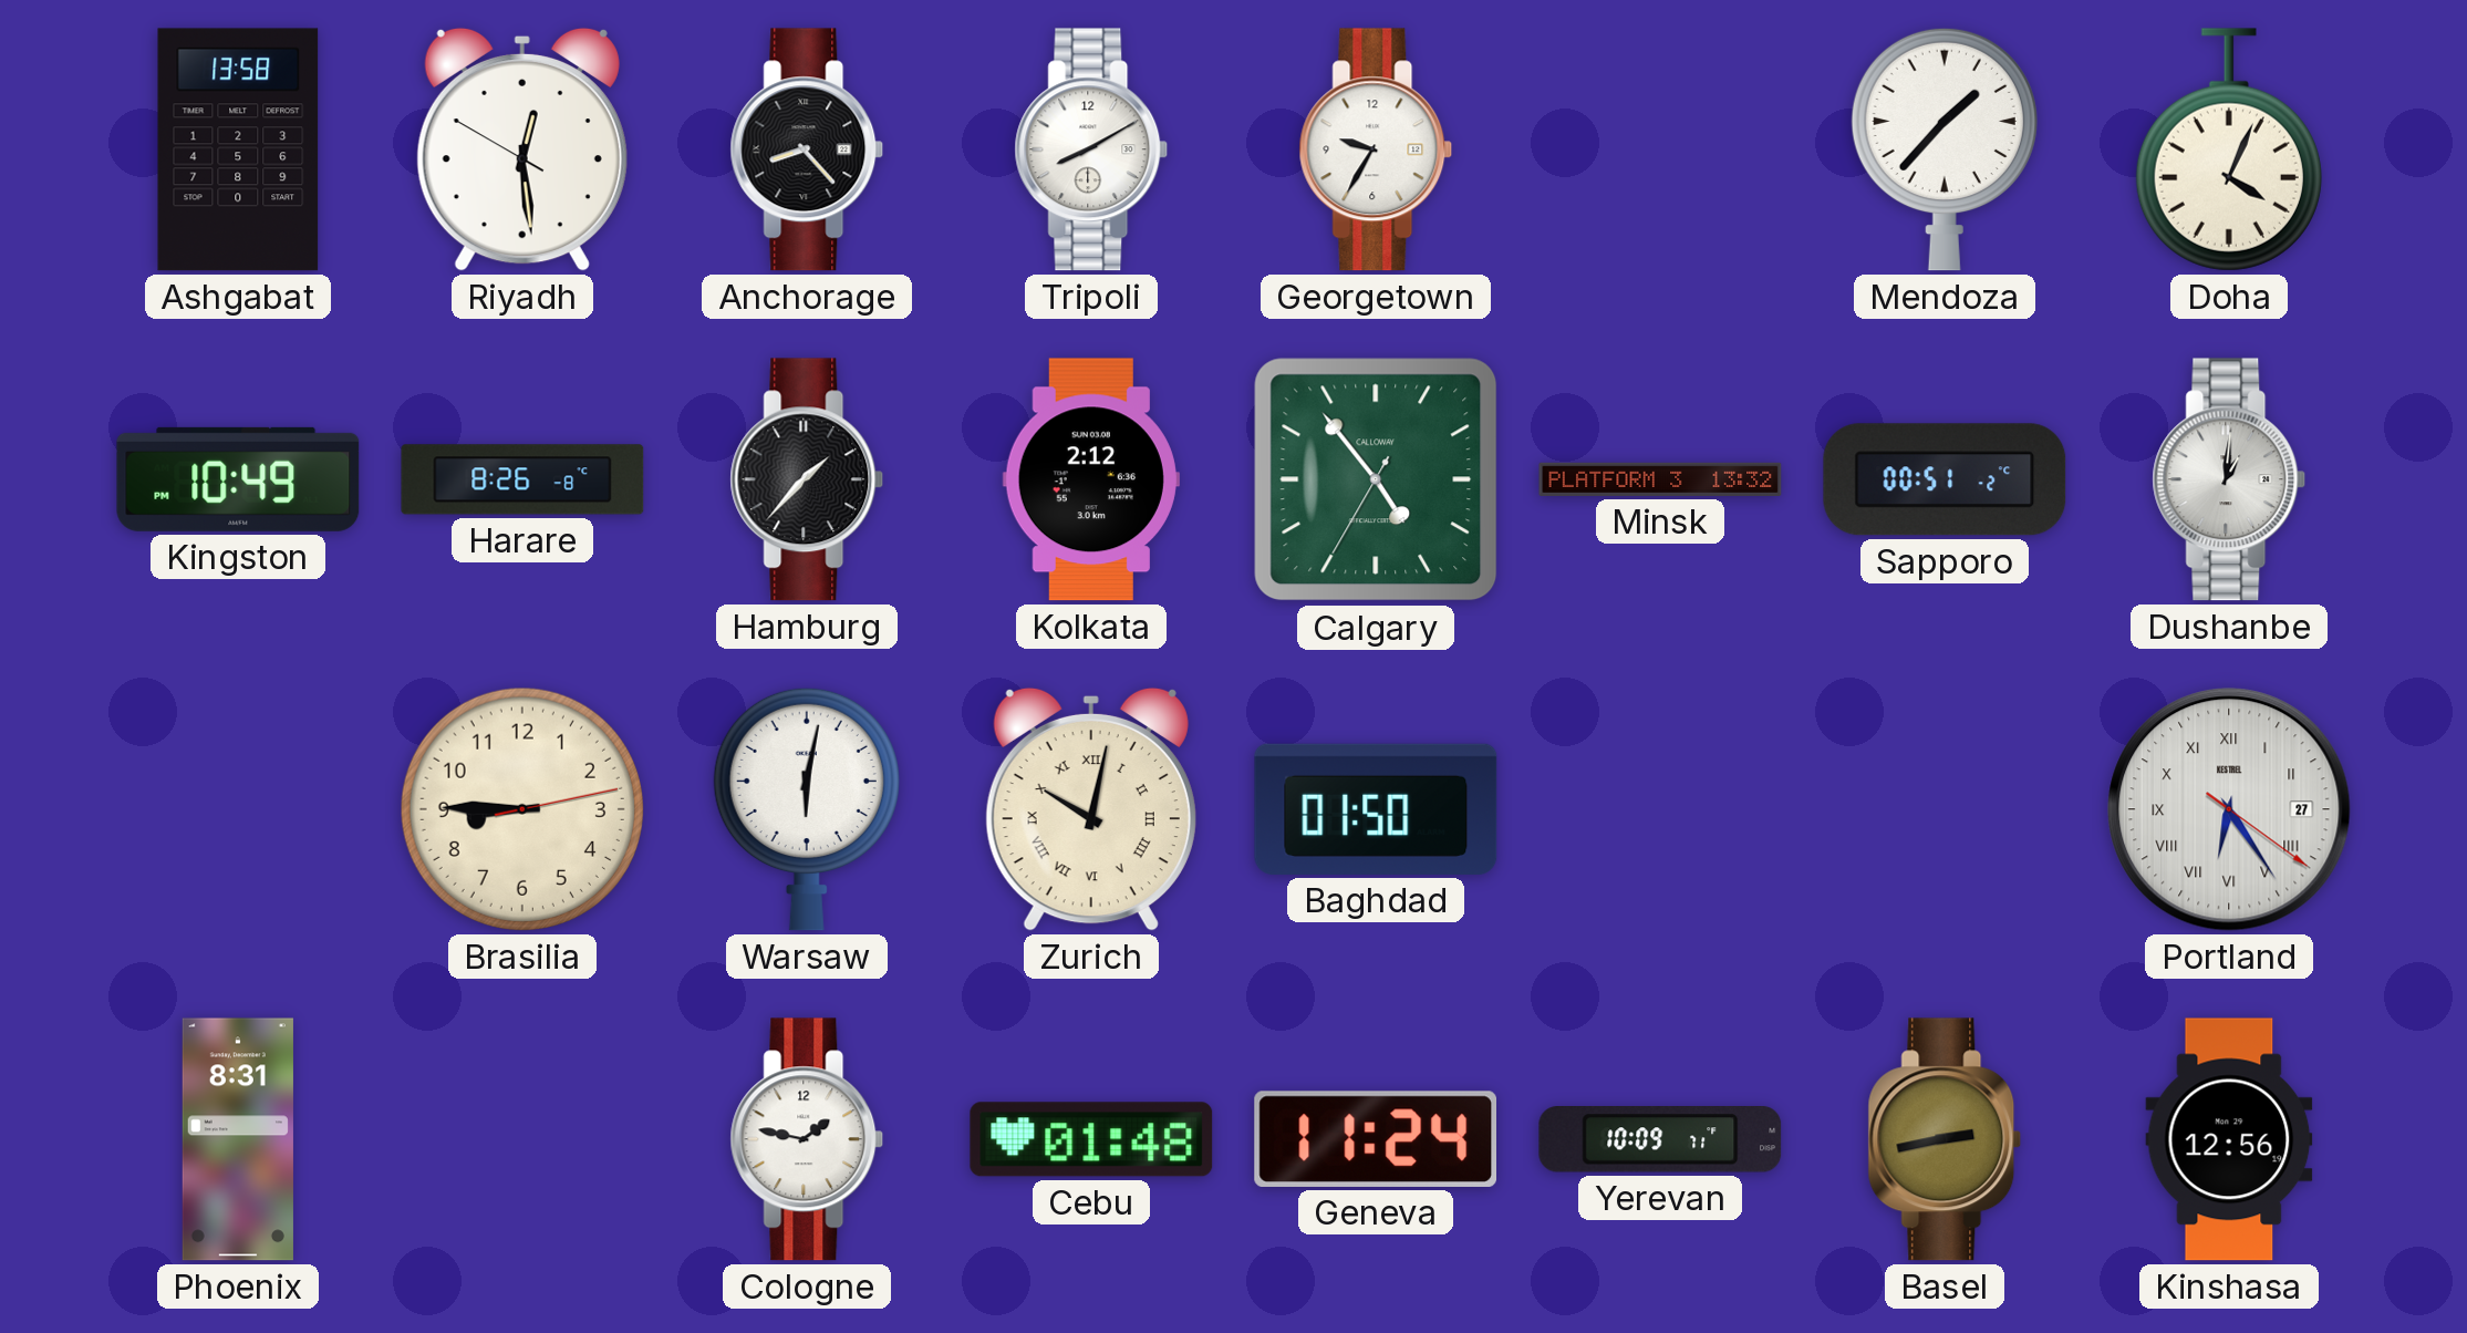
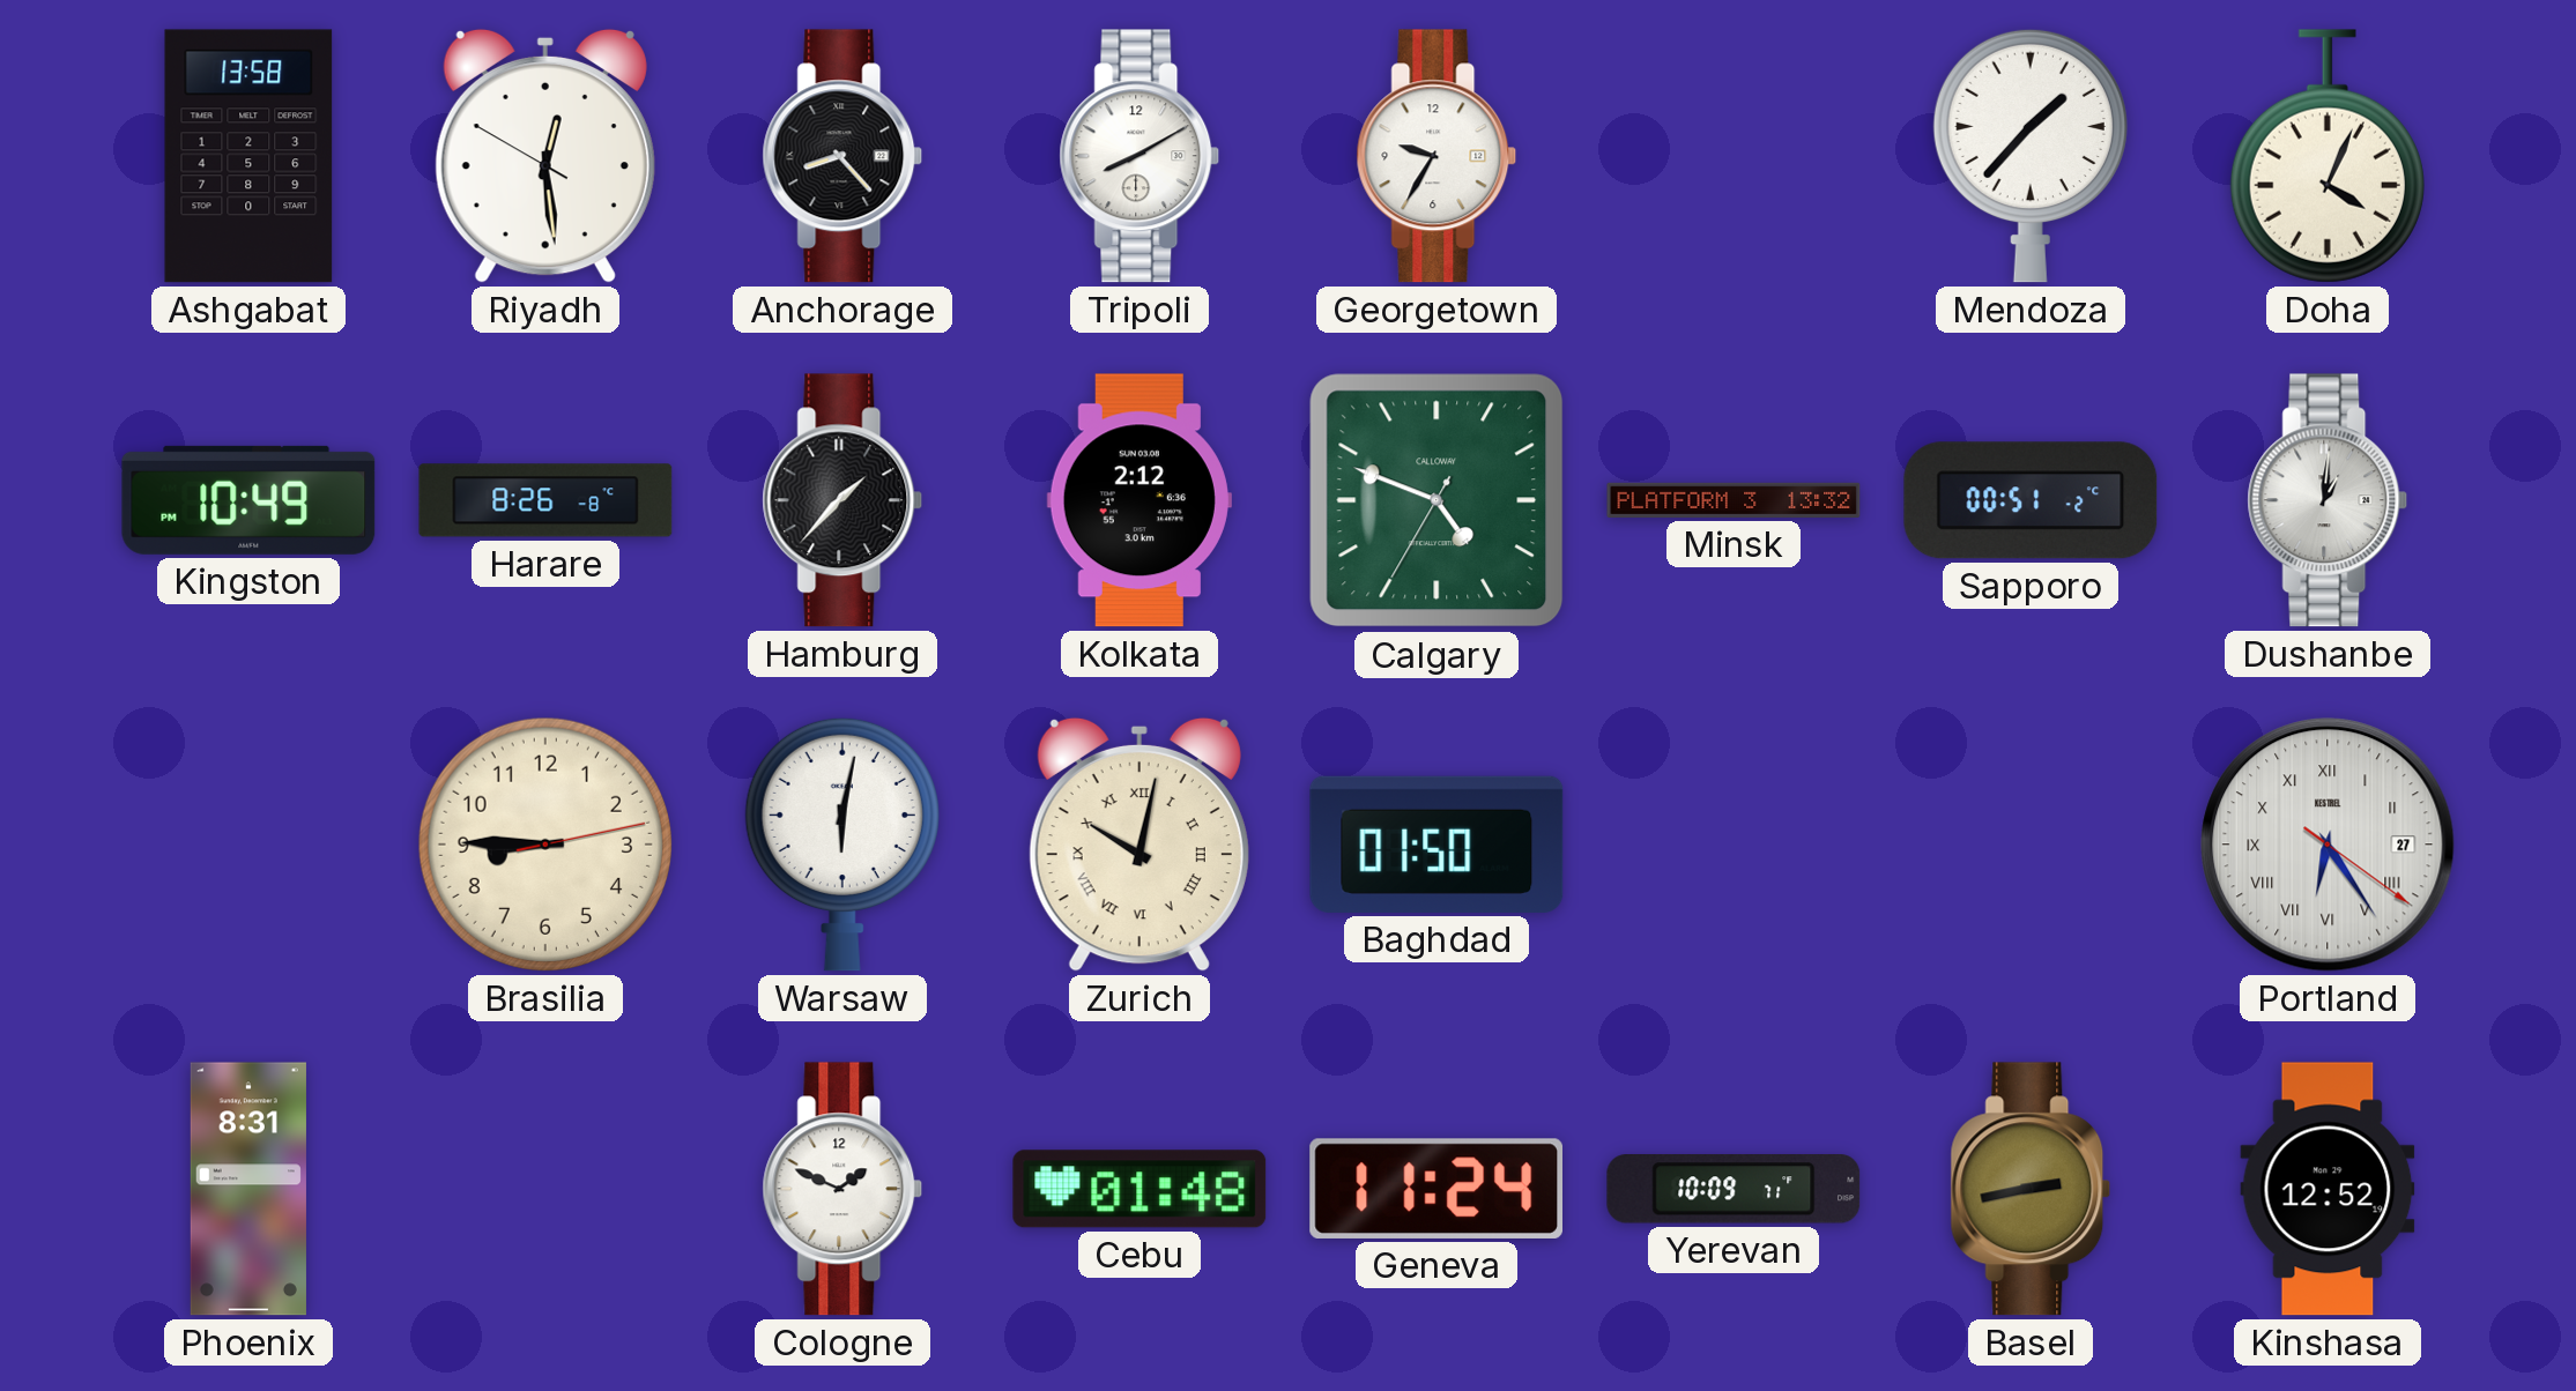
Calgary: 4:53 -> 4:48
Cologne: 1:47 -> 1:49
Kinshasa: 12:56 -> 12:52
